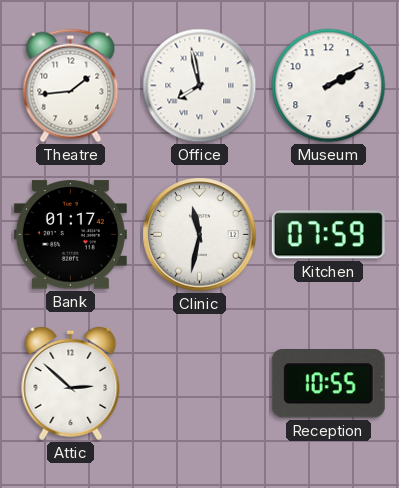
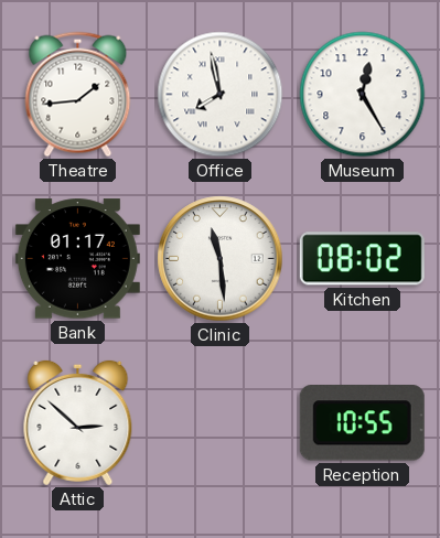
Museum: 2:10 -> 12:25
Clinic: 11:32 -> 11:29
Kitchen: 07:59 -> 08:02
